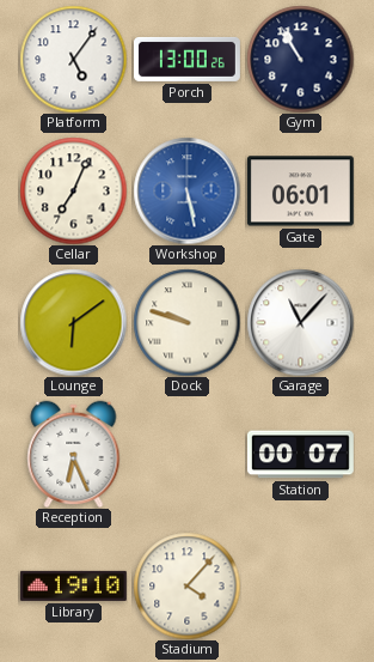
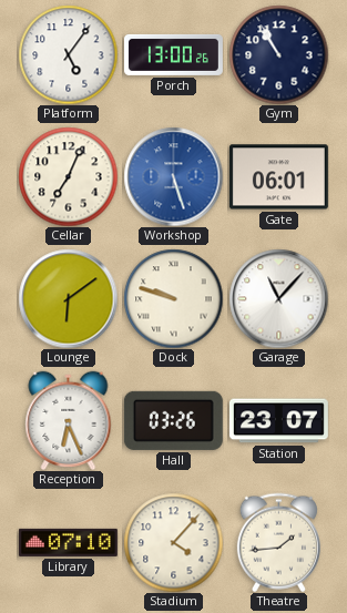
Workshop: 5:28 -> 5:27
Hall: none -> 03:26
Station: 00:07 -> 23:07
Library: 19:10 -> 07:10
Theatre: none -> 1:44
